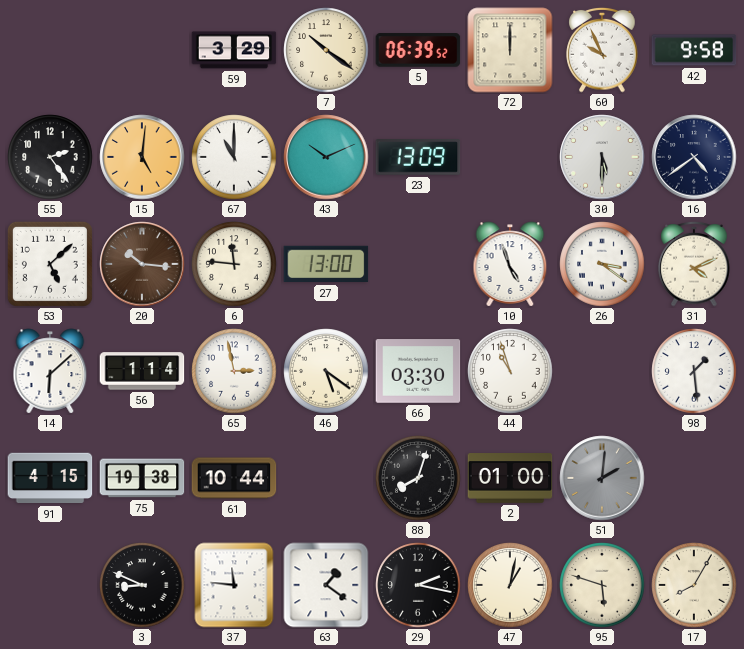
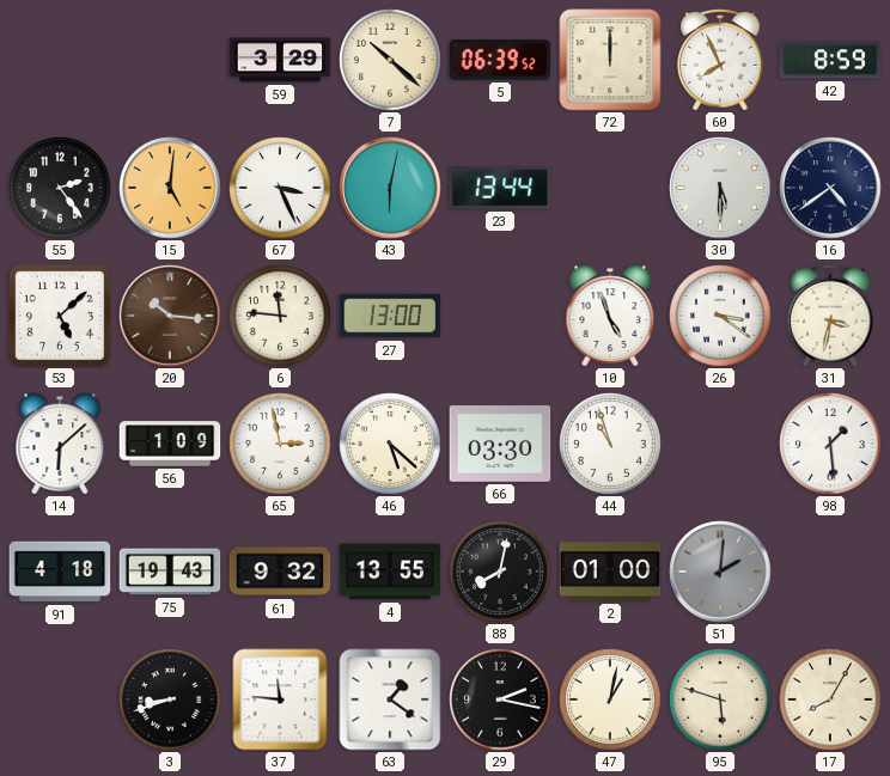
7: 10:21 -> 10:22
60: 9:56 -> 7:56
42: 9:58 -> 8:59
67: 11:00 -> 3:26
43: 10:11 -> 6:02
23: 13:09 -> 13:44
31: 4:11 -> 3:32
56: 1:14 -> 1:09
46: 5:21 -> 5:22
91: 4:15 -> 4:18
75: 19:38 -> 19:43
61: 10:44 -> 9:32
4: none -> 13:55
88: 8:03 -> 8:02
3: 8:49 -> 8:42
